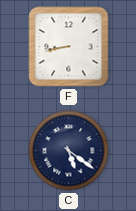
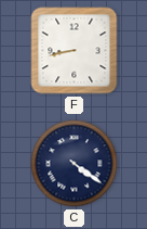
C: 5:21 -> 4:21
